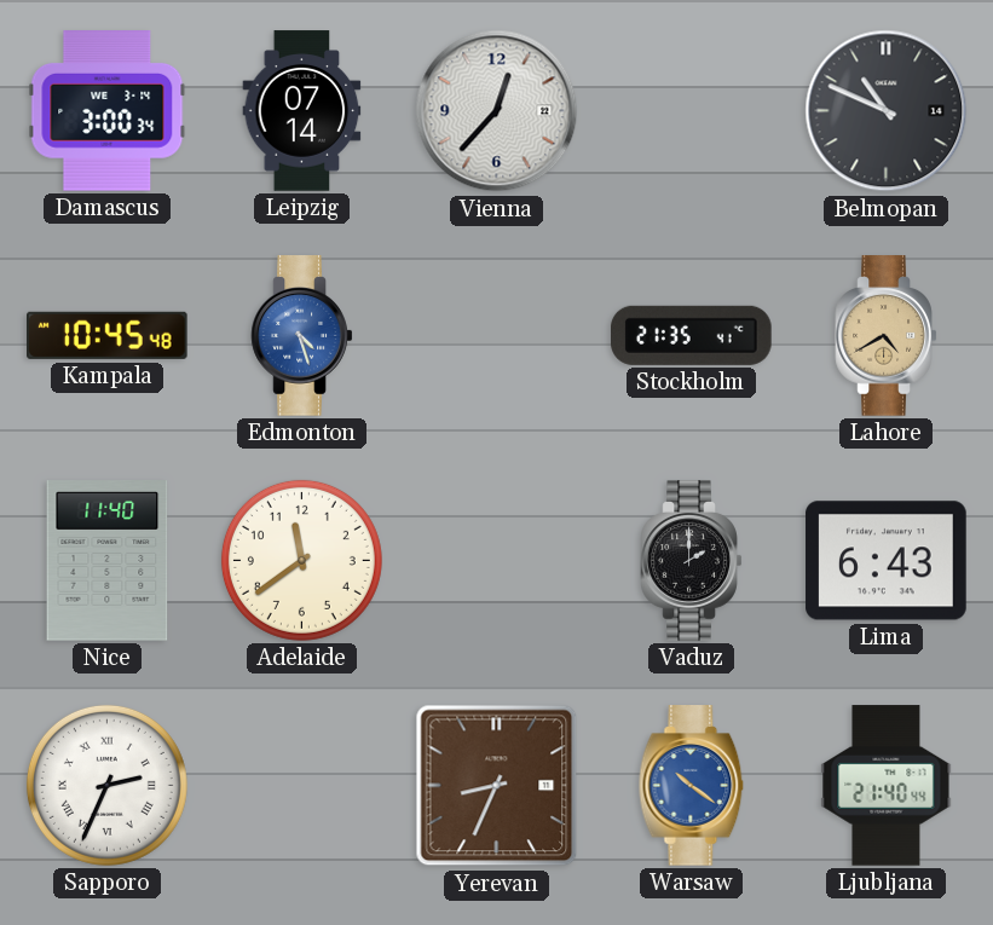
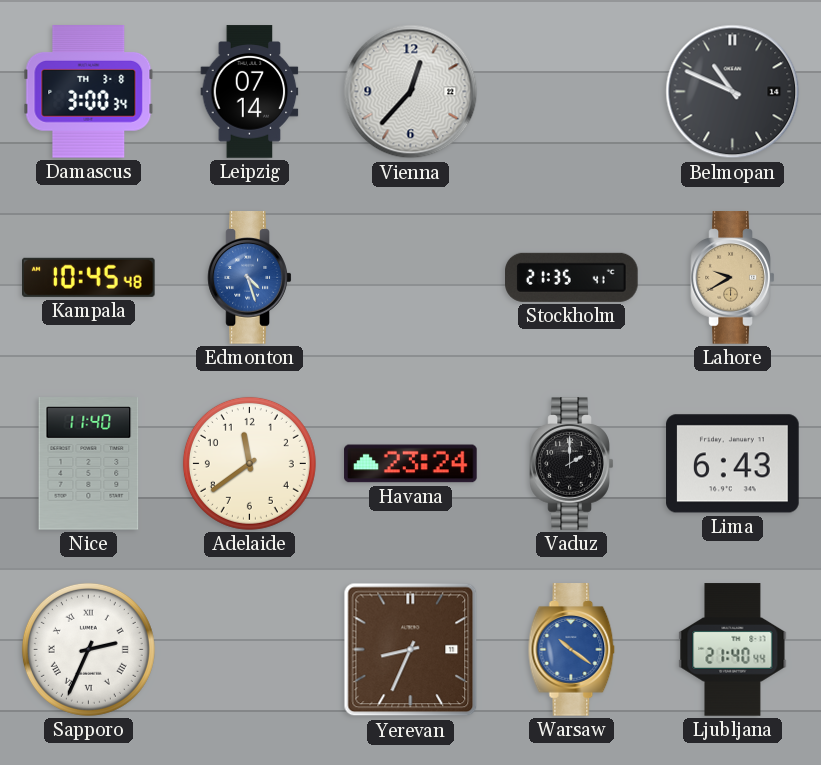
Damascus date: WE 3-14 -> TH 3-8
Lahore: 4:40 -> 9:40
Havana: none -> 23:24
